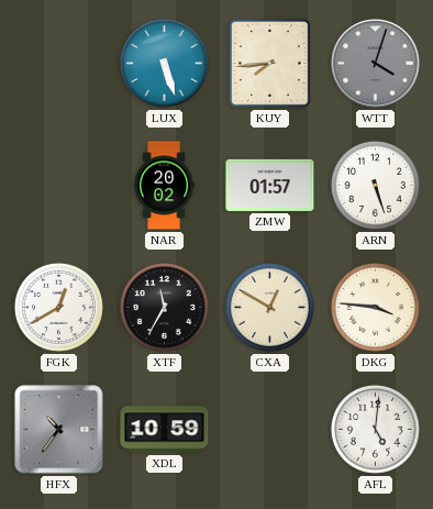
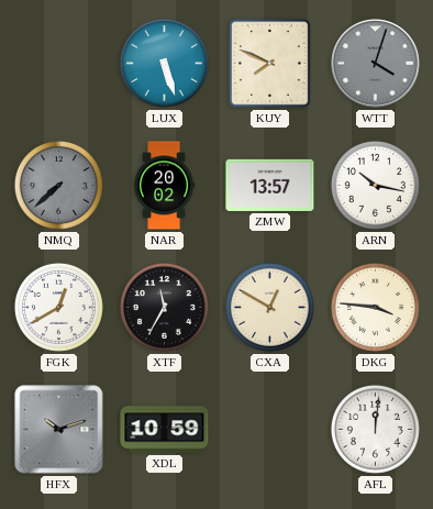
KUY: 7:44 -> 7:49
NMQ: none -> 7:38
ZMW: 01:57 -> 13:57
ARN: 5:27 -> 10:17
HFX: 10:36 -> 10:12
AFL: 5:01 -> 12:01
